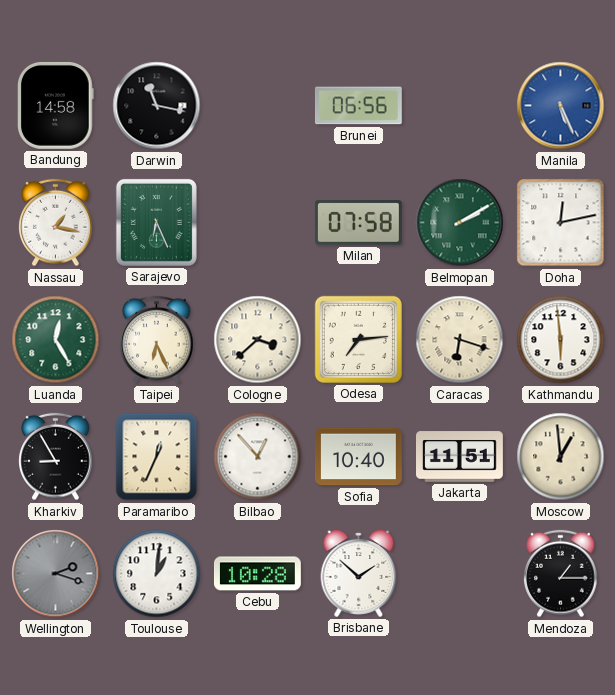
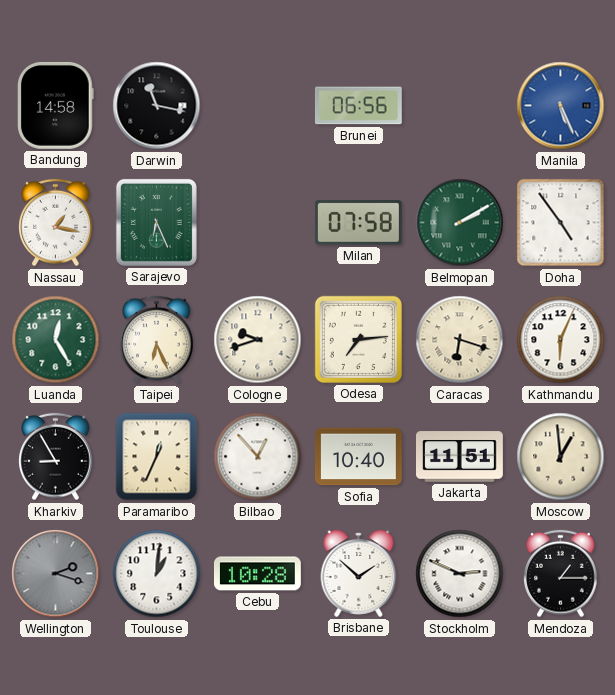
Doha: 12:13 -> 4:54
Cologne: 3:38 -> 9:42
Kathmandu: 5:59 -> 6:04
Stockholm: none -> 2:49
